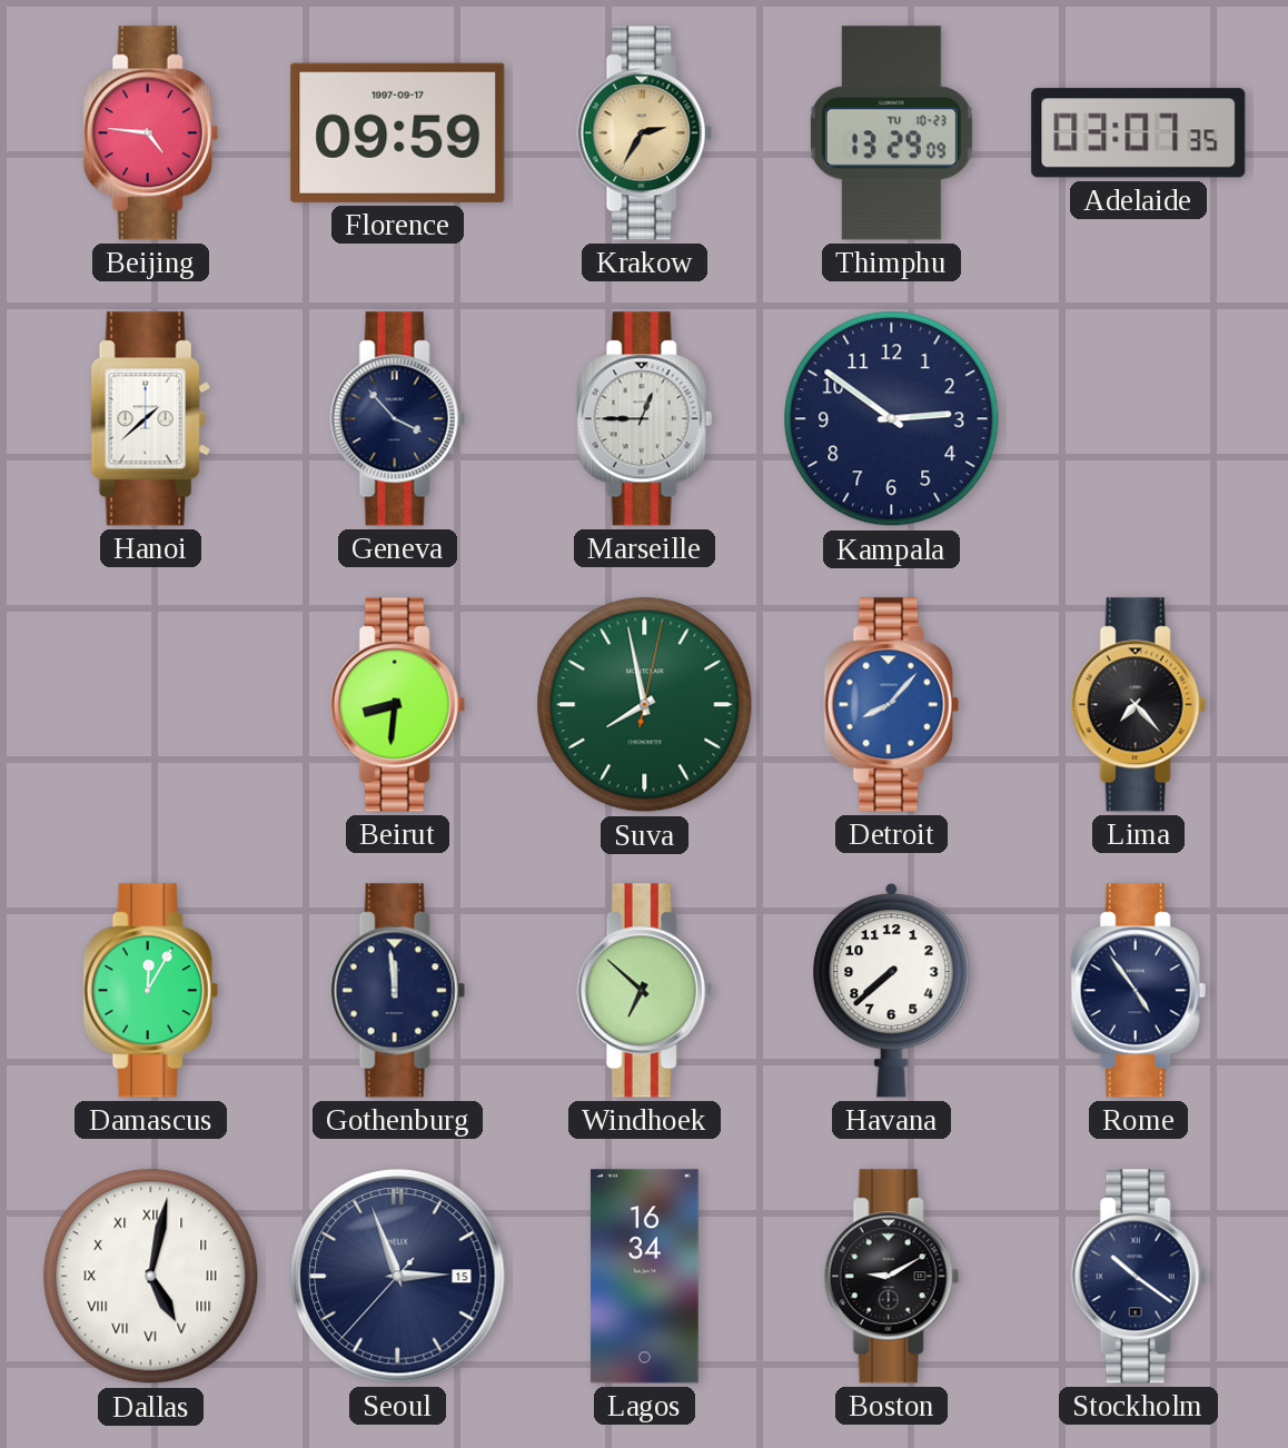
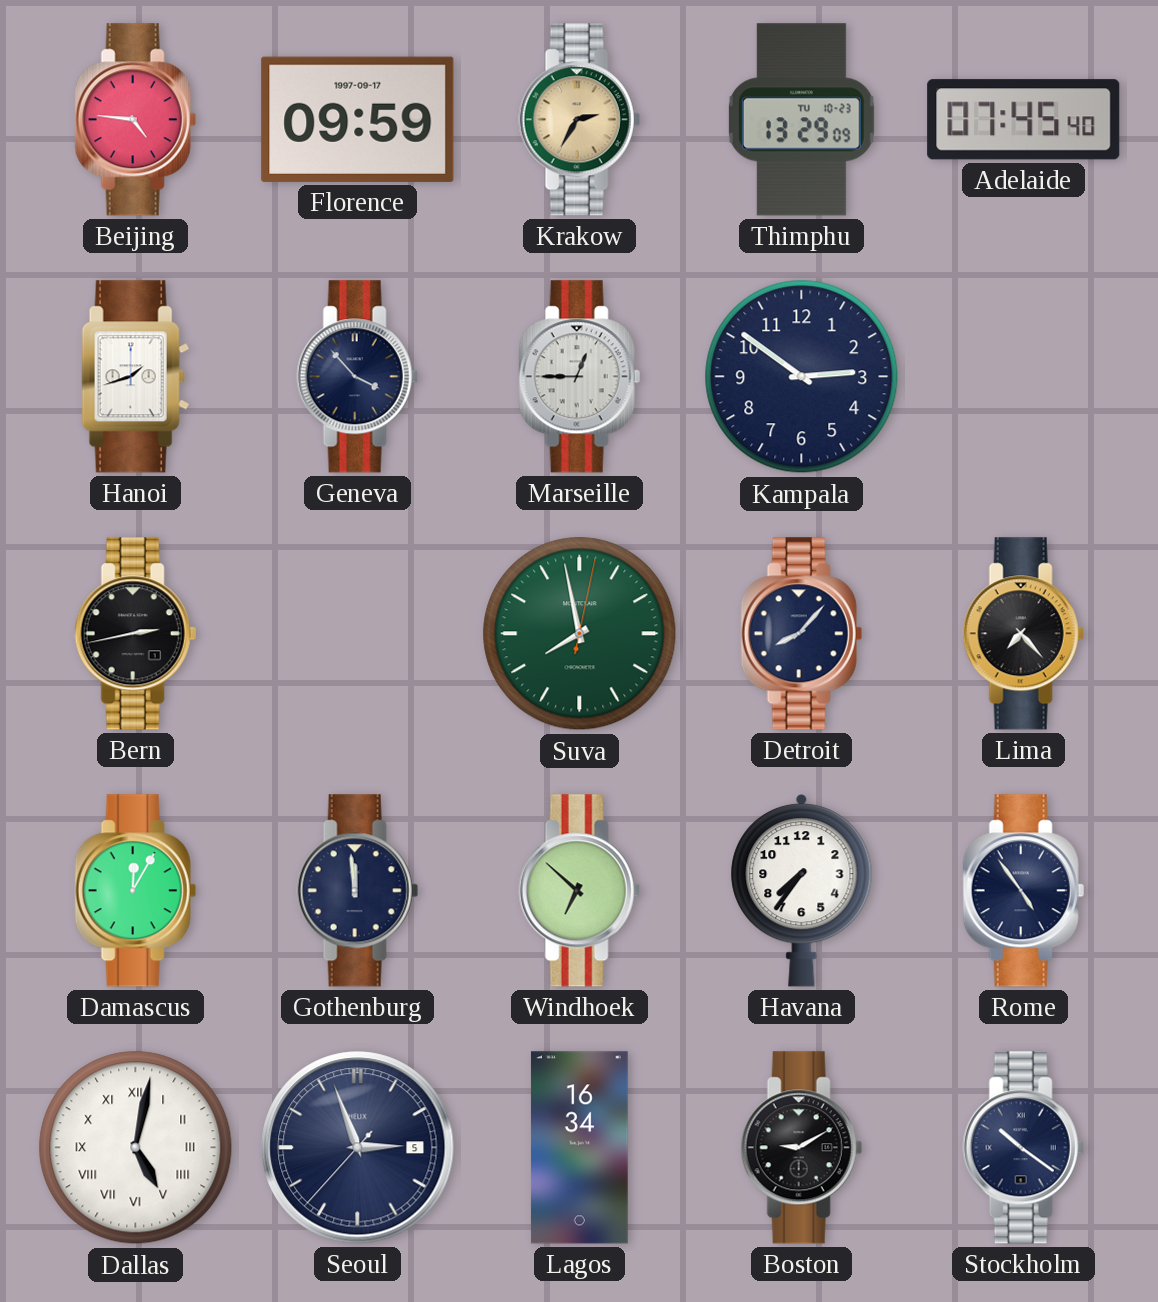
Adelaide: 03:07 -> 07:45
Hanoi: 1:38 -> 1:42
Bern: none -> 2:43
Beirut: 8:31 -> none
Detroit dial: blue -> navy
Havana: 7:38 -> 7:36
Seoul date: 15 -> 5
